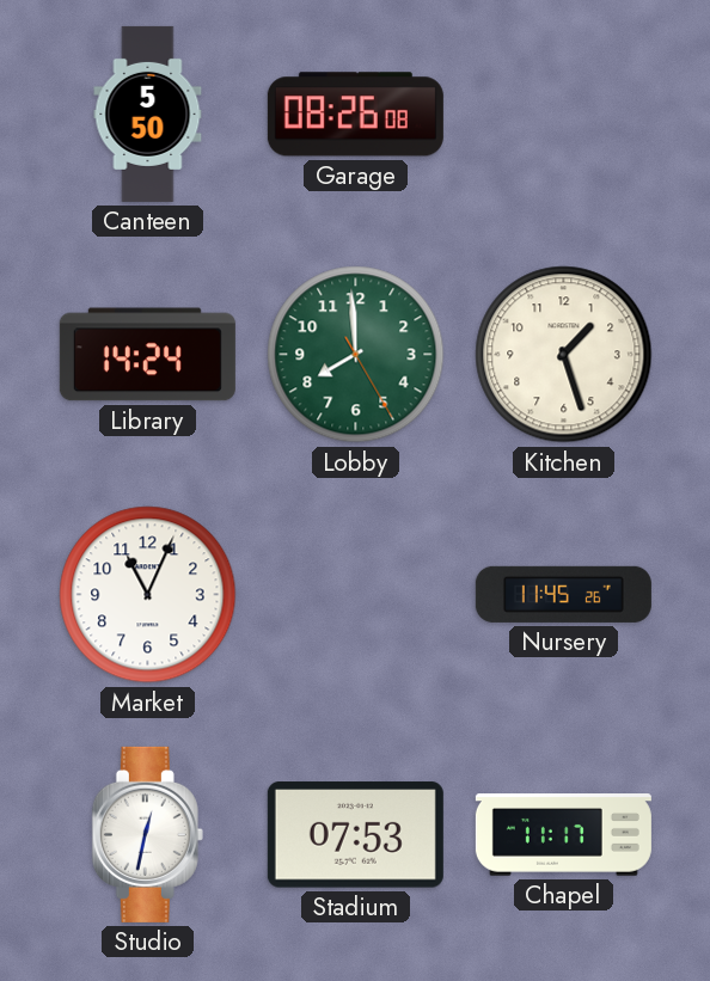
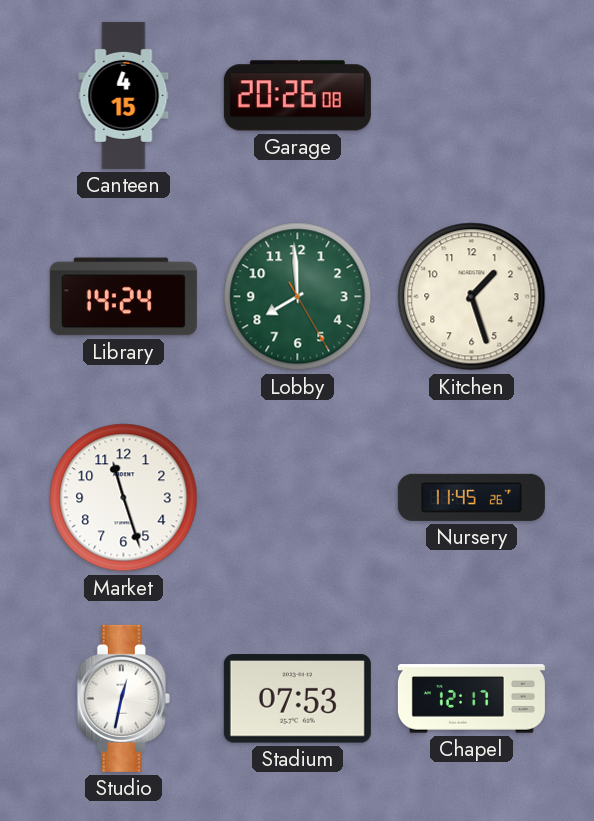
Canteen: 5:50 -> 4:15
Garage: 08:26 -> 20:26
Market: 11:04 -> 11:27
Chapel: 11:17 -> 12:17
